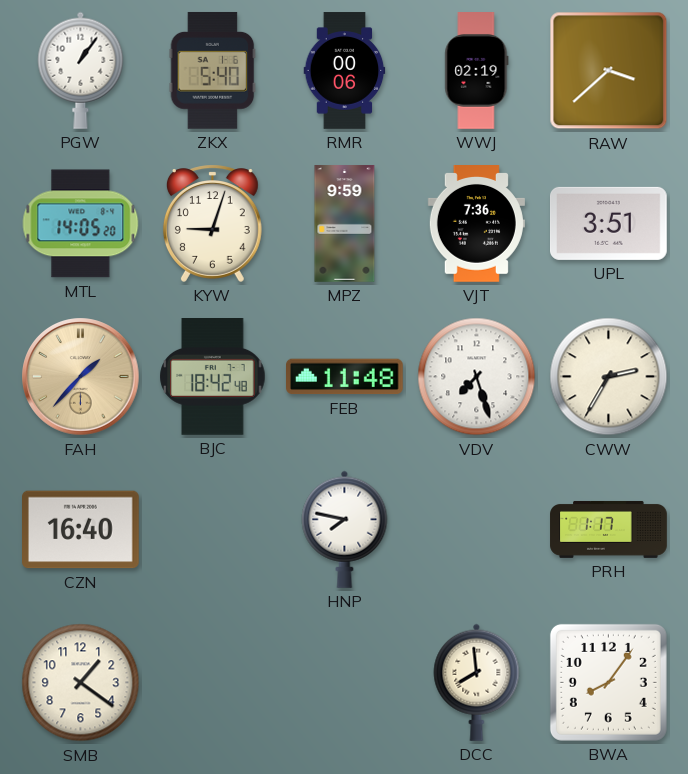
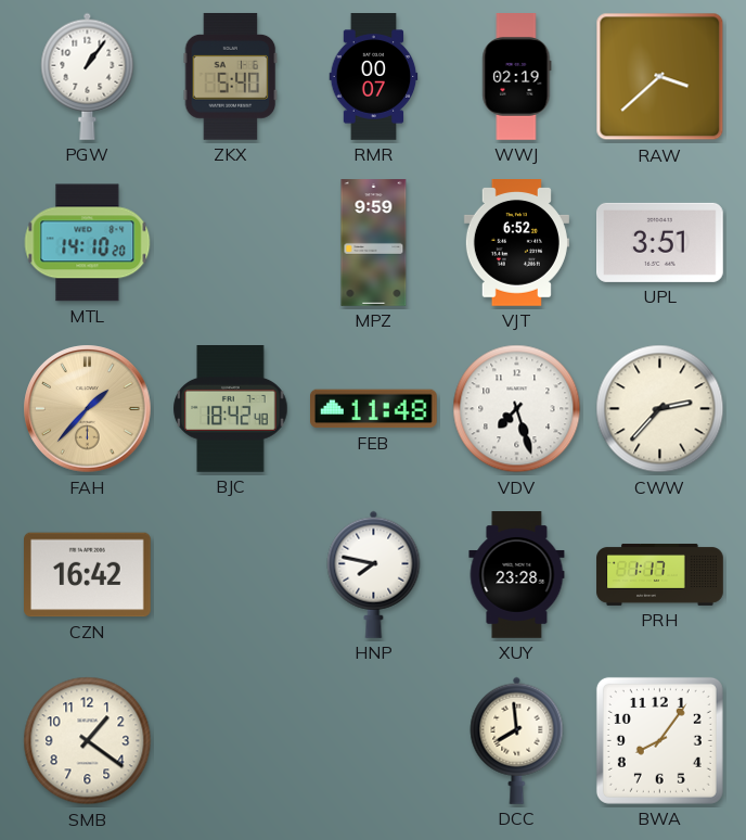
RMR: 00:06 -> 00:07
MTL: 14:05 -> 14:10
KYW: 9:03 -> none
VJT: 7:36 -> 6:52
CWW: 2:35 -> 2:37
CZN: 16:40 -> 16:42
XUY: none -> 23:28
